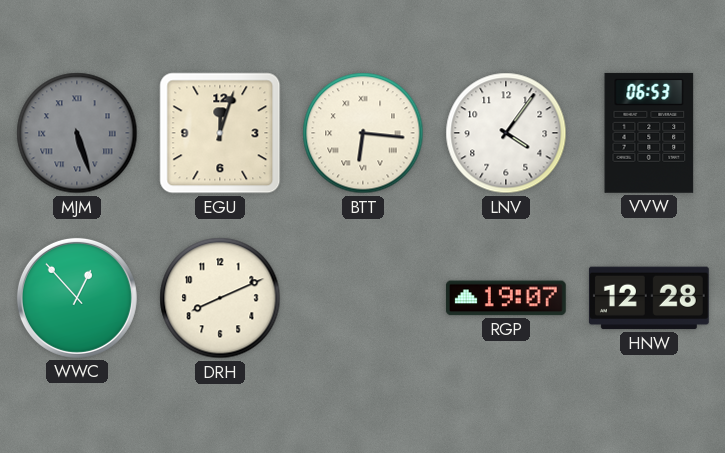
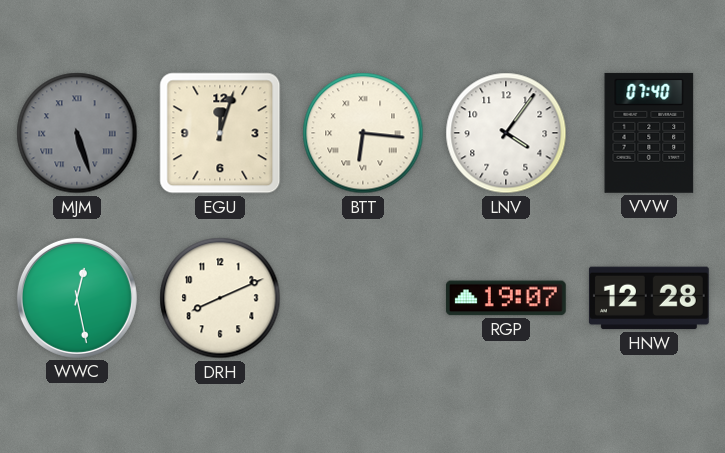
VVW: 06:53 -> 07:40
WWC: 12:53 -> 12:28
